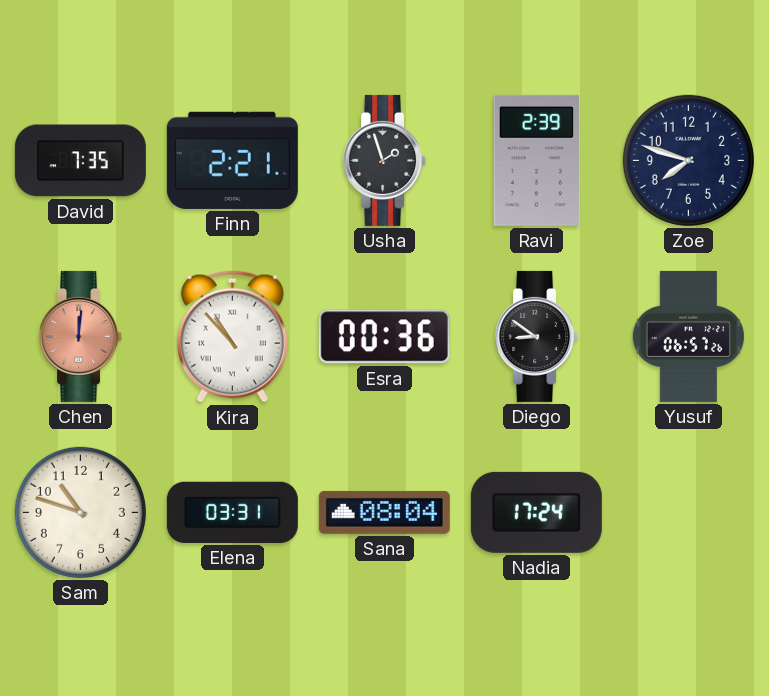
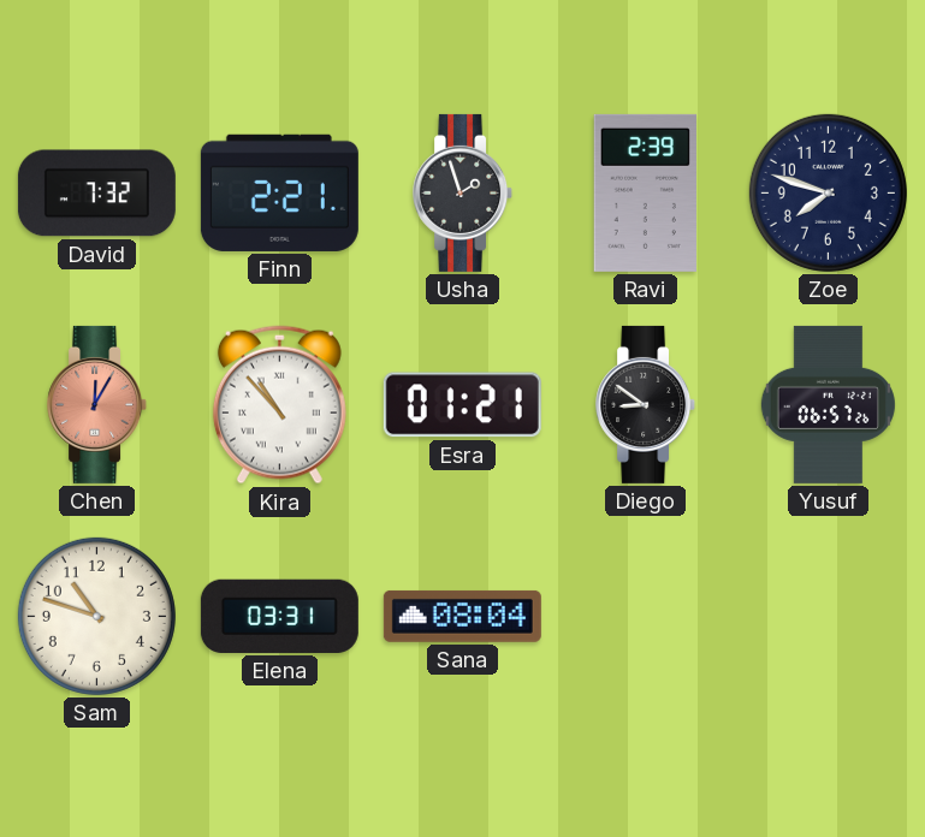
David: 7:35 -> 7:32
Chen: 12:01 -> 12:05
Esra: 00:36 -> 01:21
Nadia: 17:24 -> none
